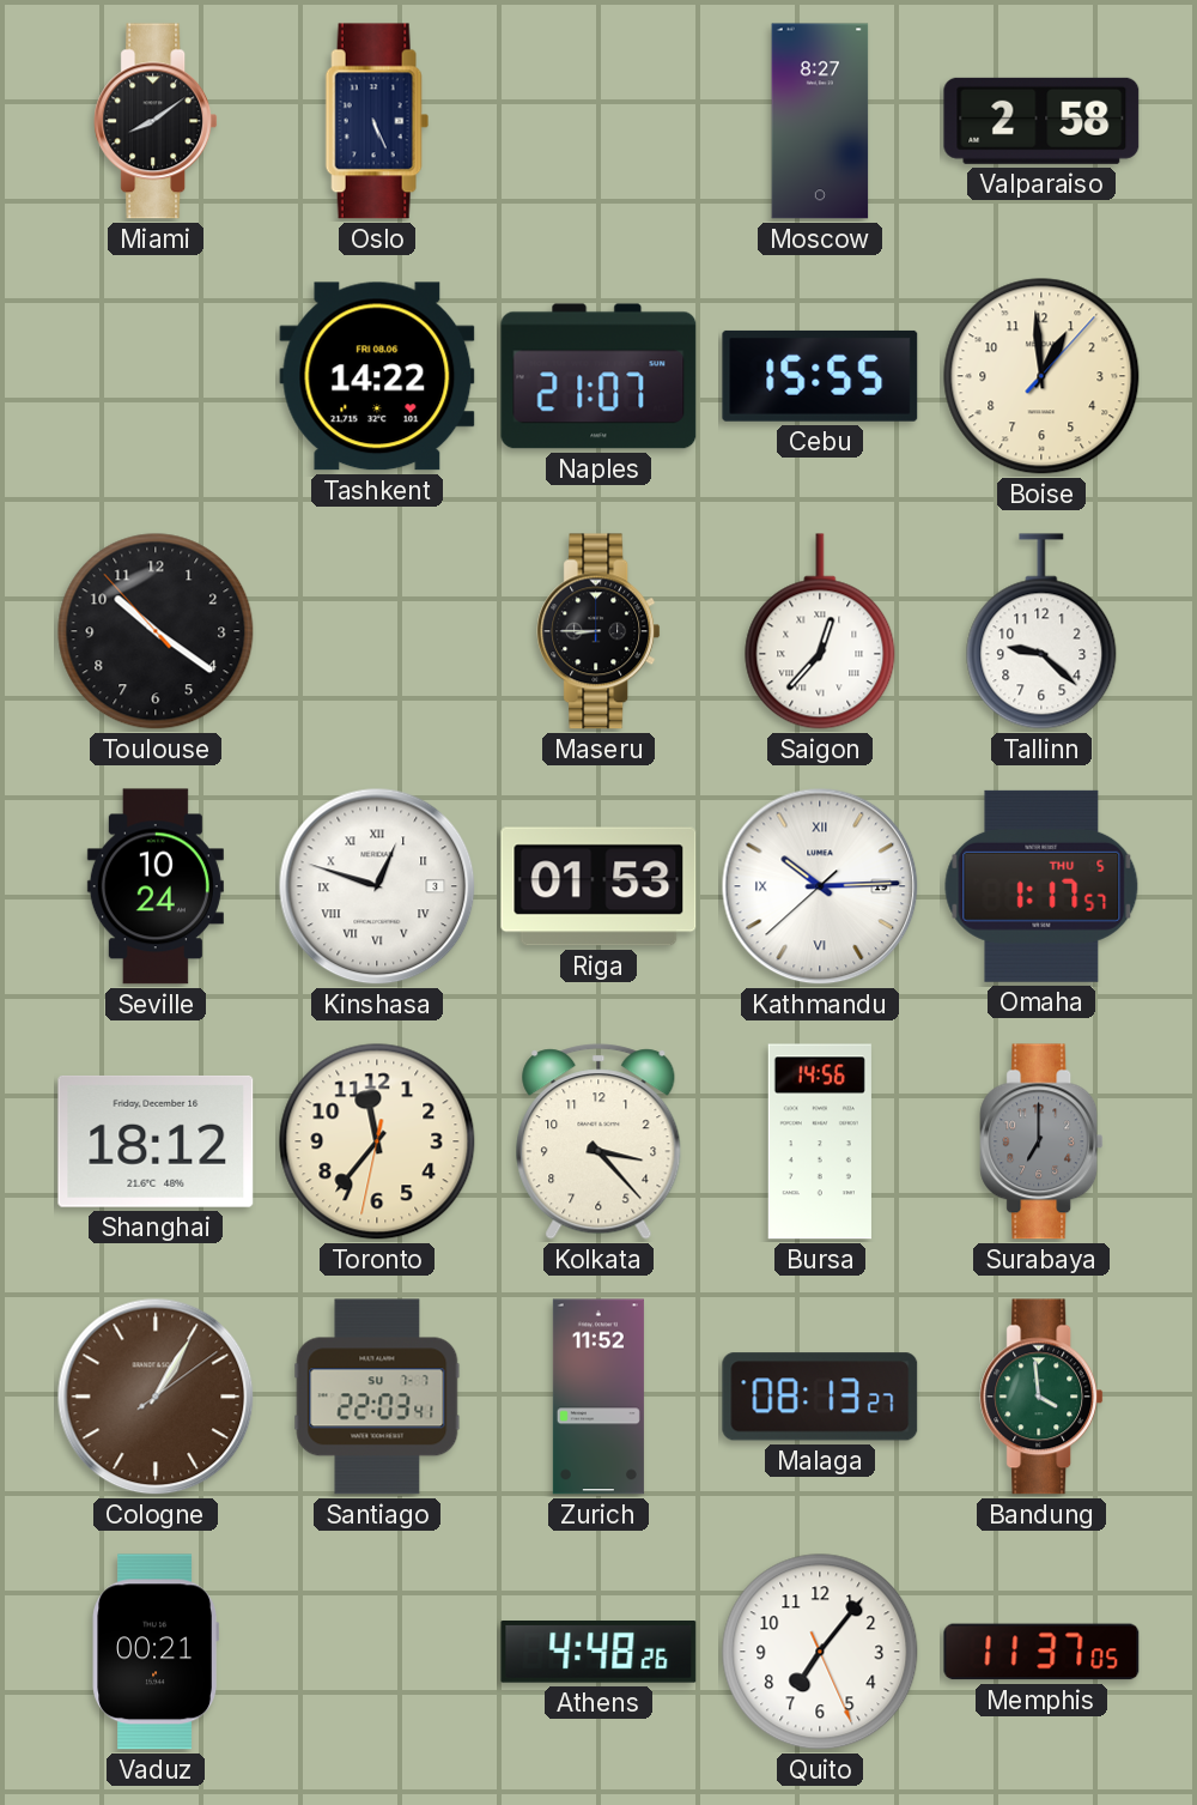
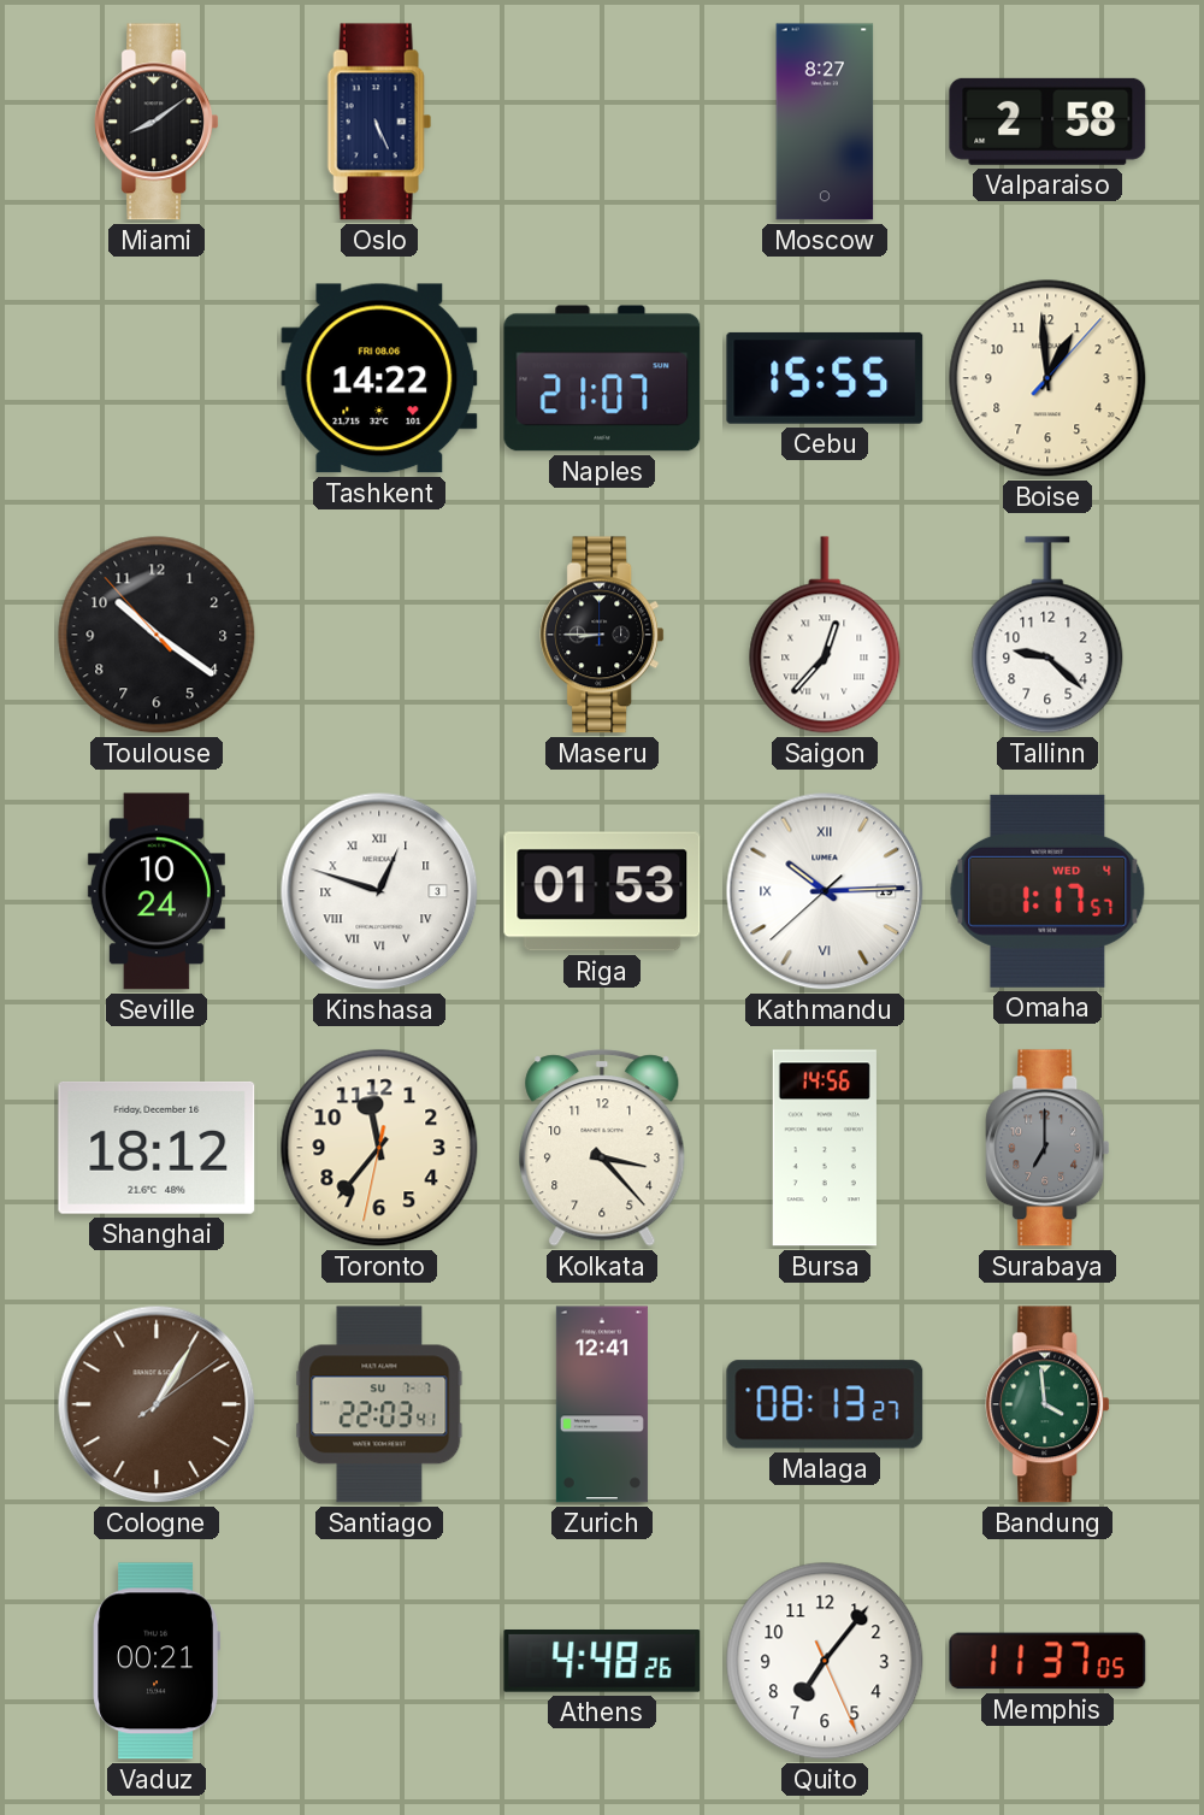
Omaha date: THU 5 -> WED 4
Zurich: 11:52 -> 12:41
